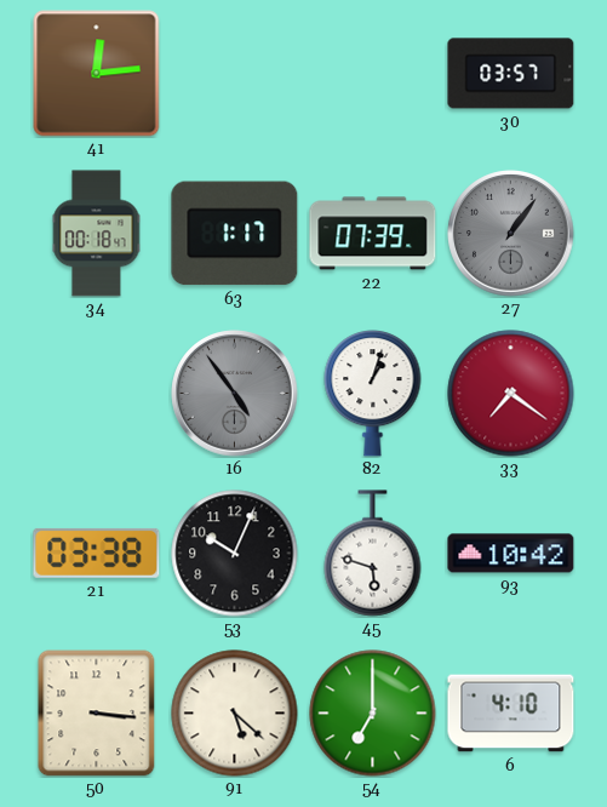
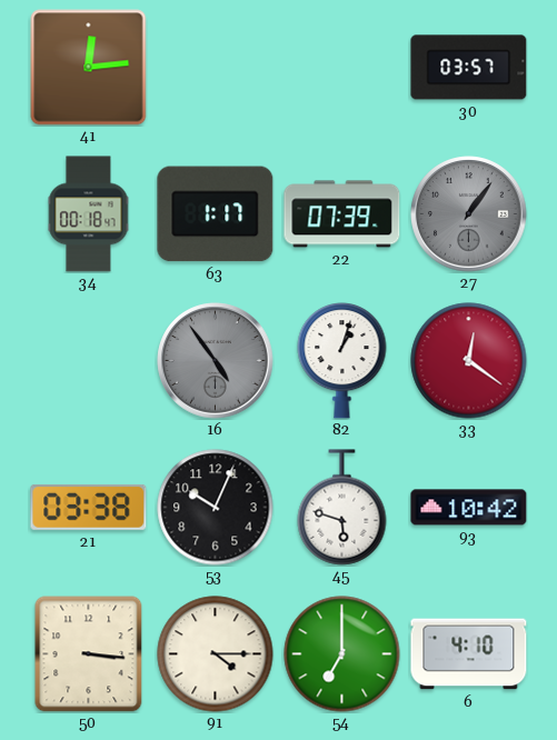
33: 7:21 -> 12:21
91: 5:22 -> 4:15
